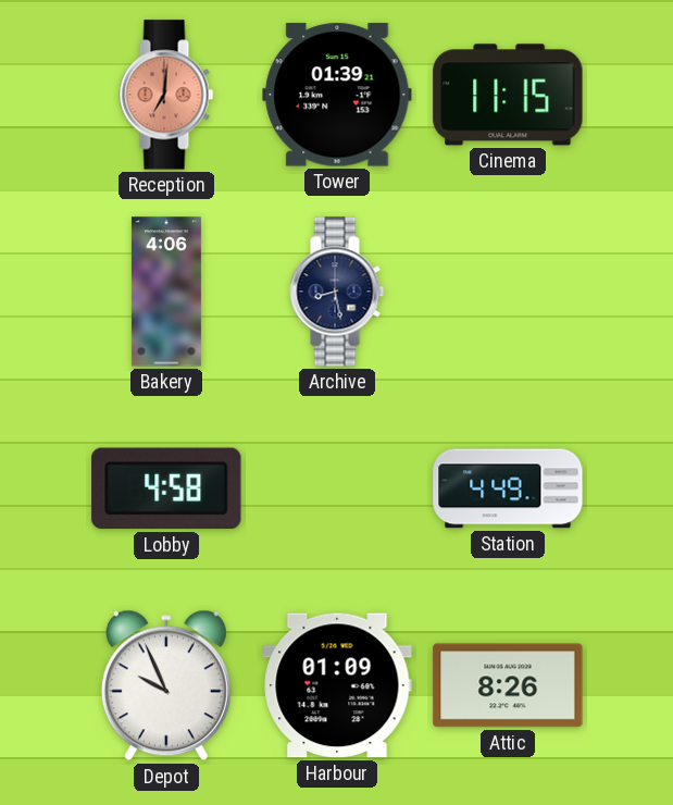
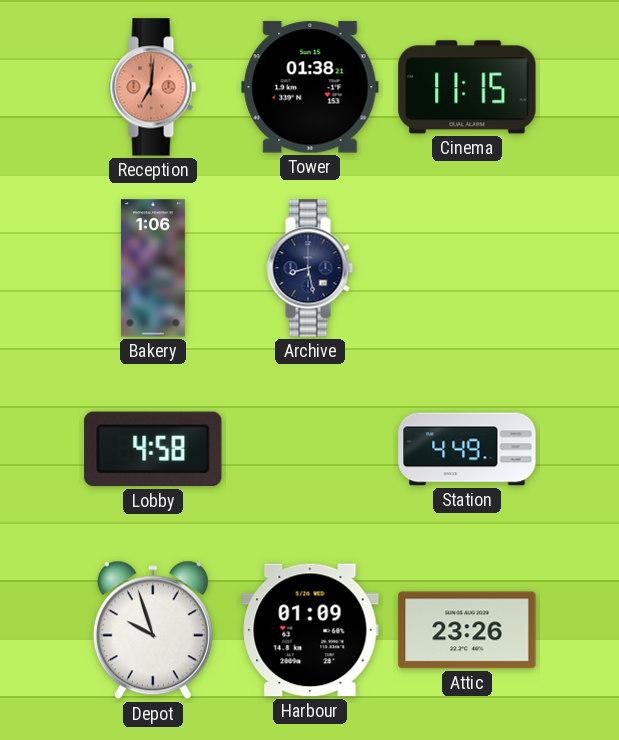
Tower: 01:39 -> 01:38
Bakery: 4:06 -> 1:06
Depot: 9:56 -> 9:57
Attic: 8:26 -> 23:26
